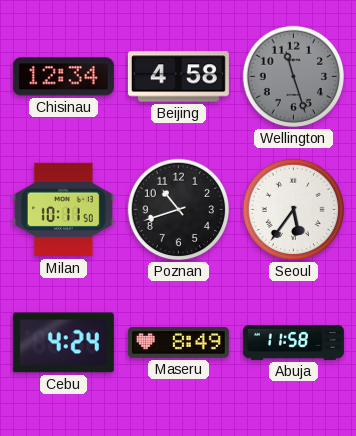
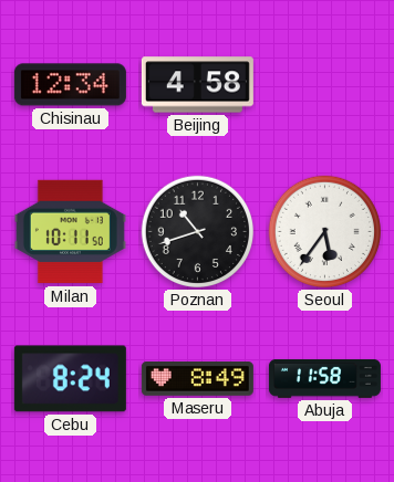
Wellington: 11:27 -> none
Cebu: 4:24 -> 8:24
